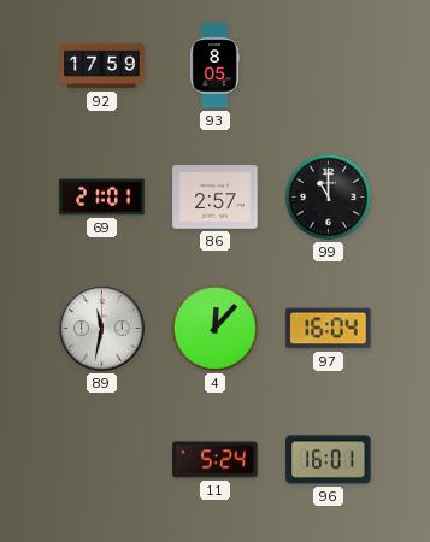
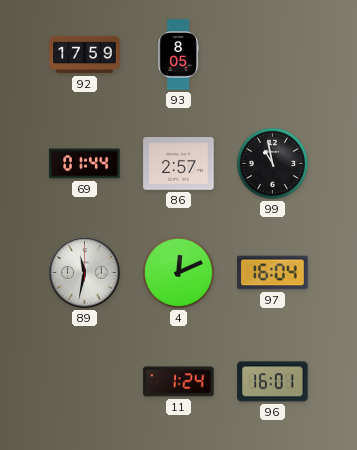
69: 21:01 -> 01:44
99: 11:00 -> 10:58
4: 12:07 -> 12:11
11: 5:24 -> 1:24
